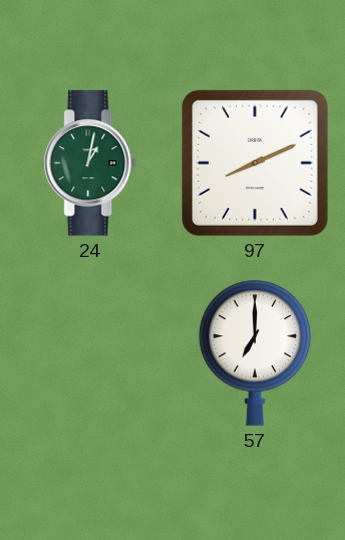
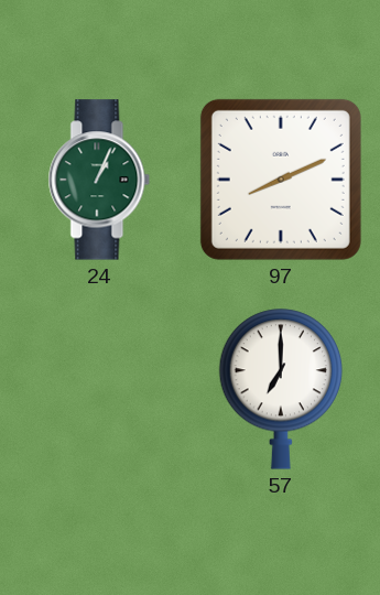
24: 1:02 -> 1:04
